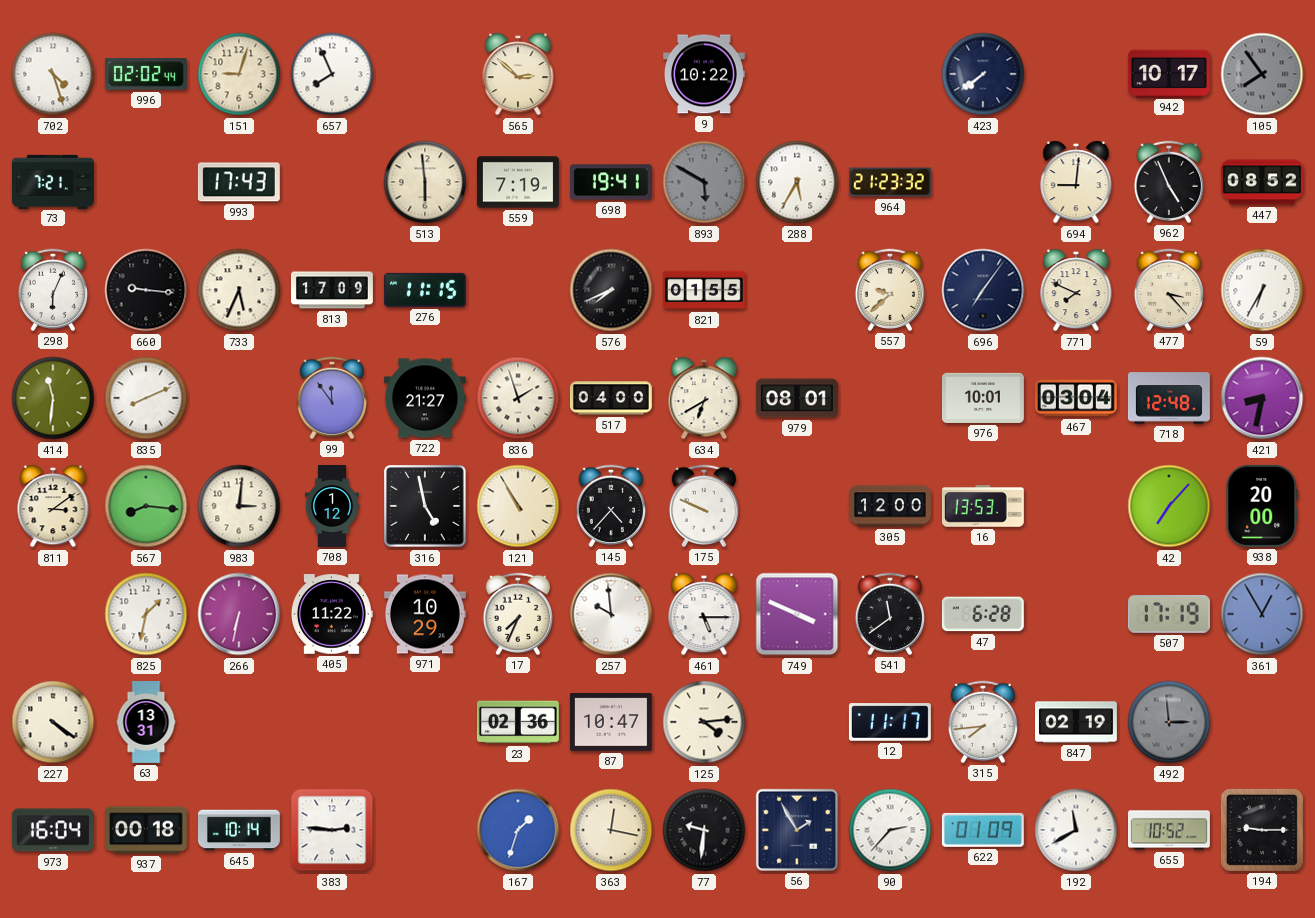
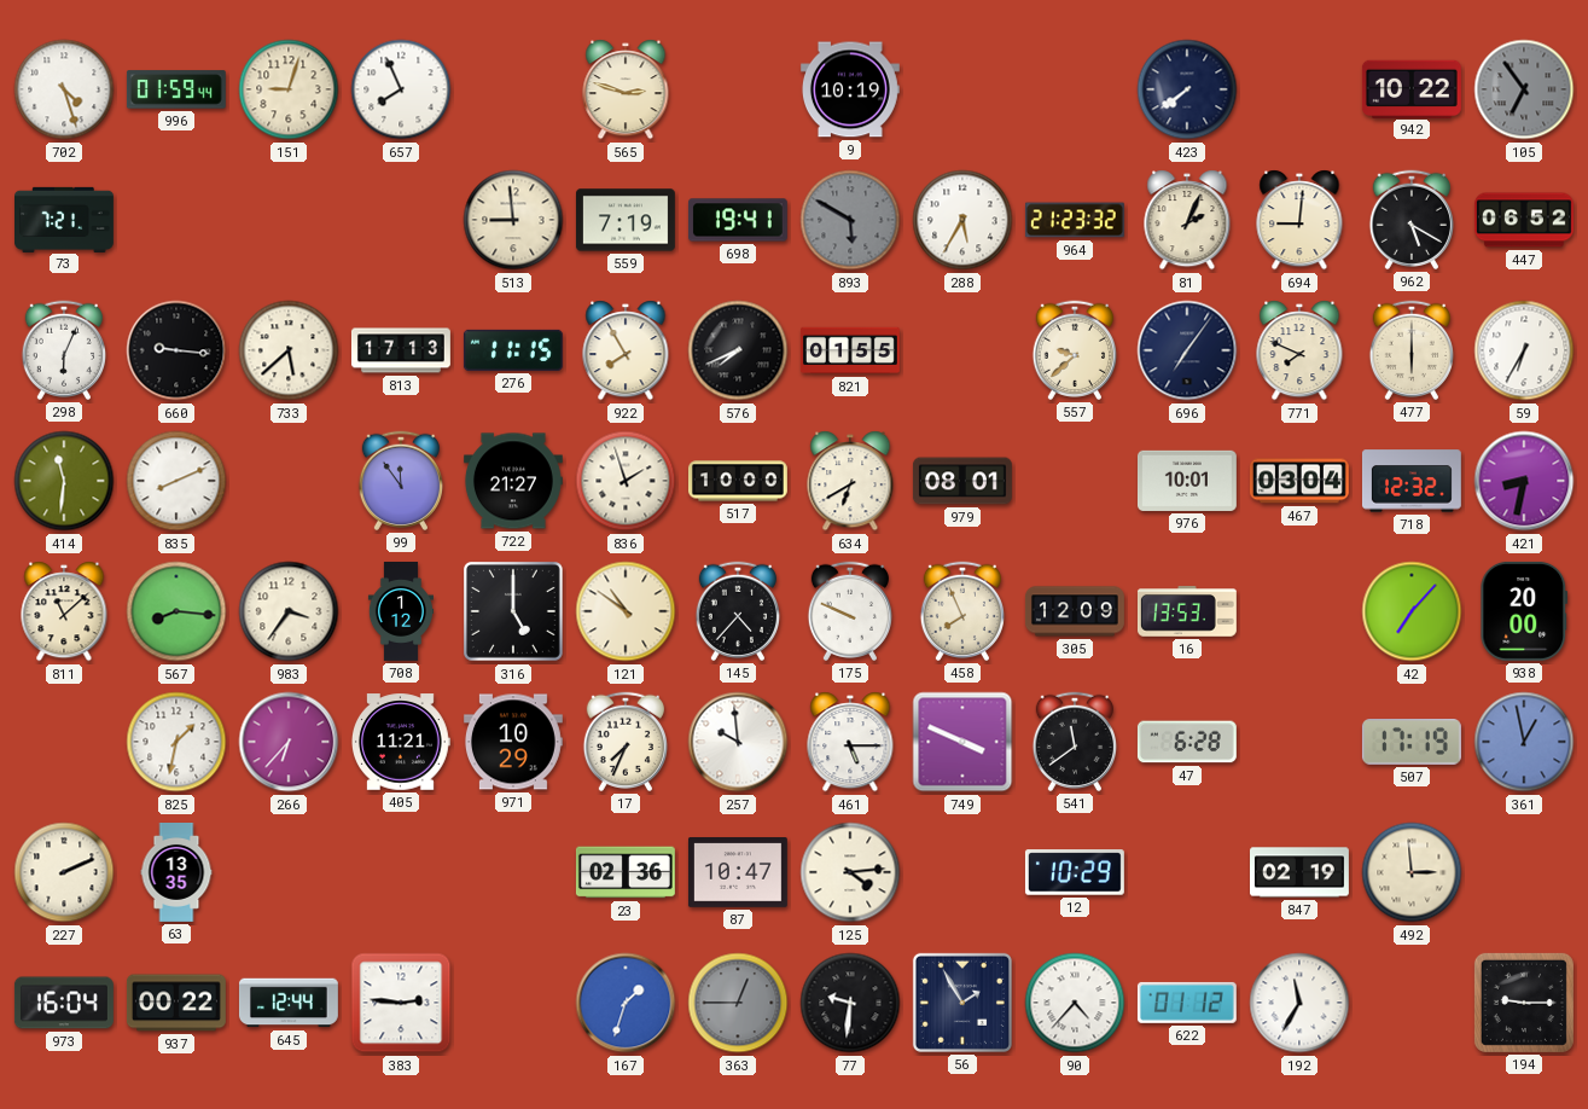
996: 02:02 -> 01:59
565: 2:52 -> 2:48
9: 10:22 -> 10:19
942: 10:17 -> 10:22
105: 7:54 -> 6:54
993: 17:43 -> none
513: 5:59 -> 8:59
81: none -> 2:04
962: 4:56 -> 5:20
447: 08:52 -> 06:52
733: 5:34 -> 5:38
813: 17:09 -> 17:13
922: none -> 7:55
477: 3:23 -> 6:00
517: 04:00 -> 10:00
718: 12:48 -> 12:32
811: 3:09 -> 11:08
983: 3:01 -> 3:36
316: 4:58 -> 5:00
121: 10:55 -> 10:51
458: none -> 7:56
305: 12:00 -> 12:09
266: 6:32 -> 6:37
405: 11:22 -> 11:21
361: 12:55 -> 12:58
227: 4:21 -> 2:11
63: 13:31 -> 13:35
12: 11:17 -> 10:29
315: 7:44 -> none
492 dial: grey -> cream
937: 00:18 -> 00:22
645: 10:14 -> 12:44
363: 12:17 -> 12:45
363 dial: cream -> grey
90: 2:37 -> 4:37
622: 01:09 -> 01:12
192: 11:40 -> 11:35
655: 10:52 -> none
